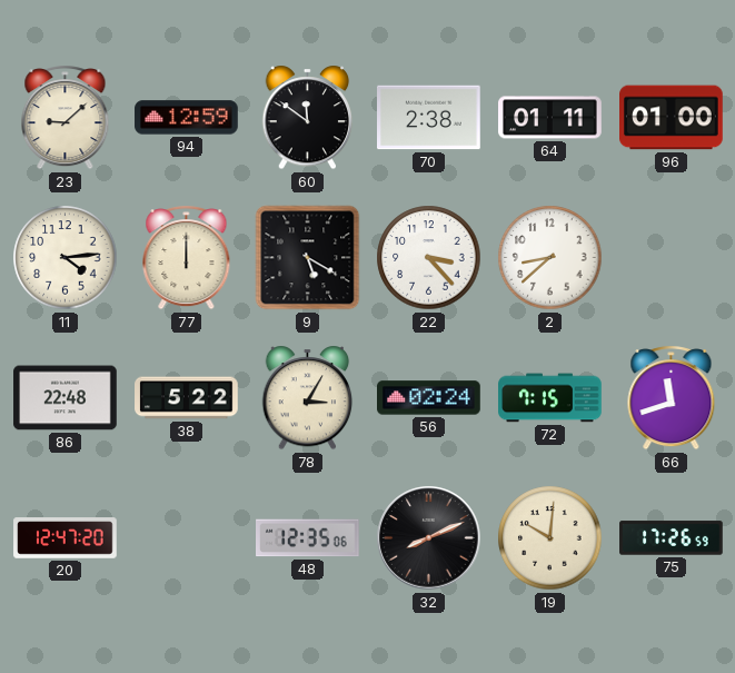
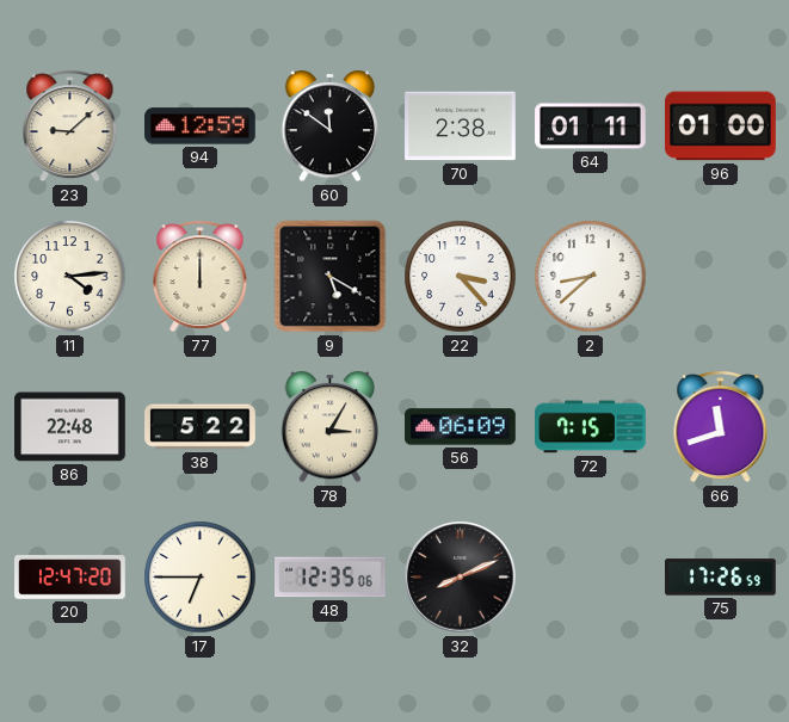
56: 02:24 -> 06:09
17: none -> 6:45
19: 10:01 -> none
